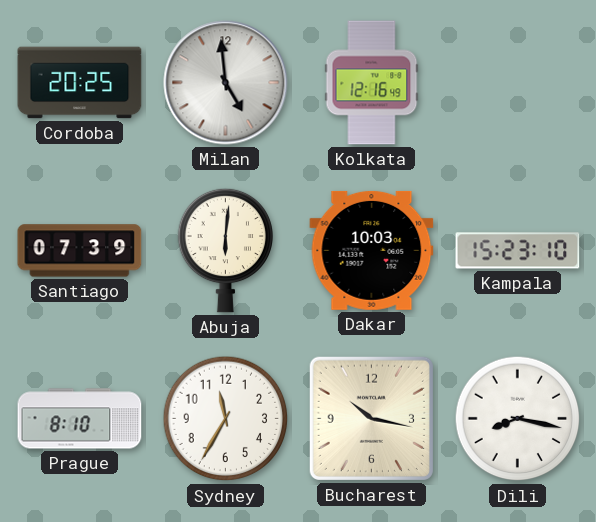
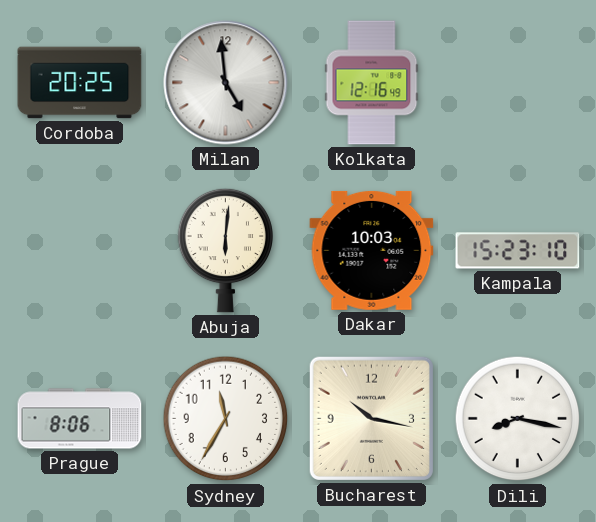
Santiago: 07:39 -> none
Prague: 8:10 -> 8:06
